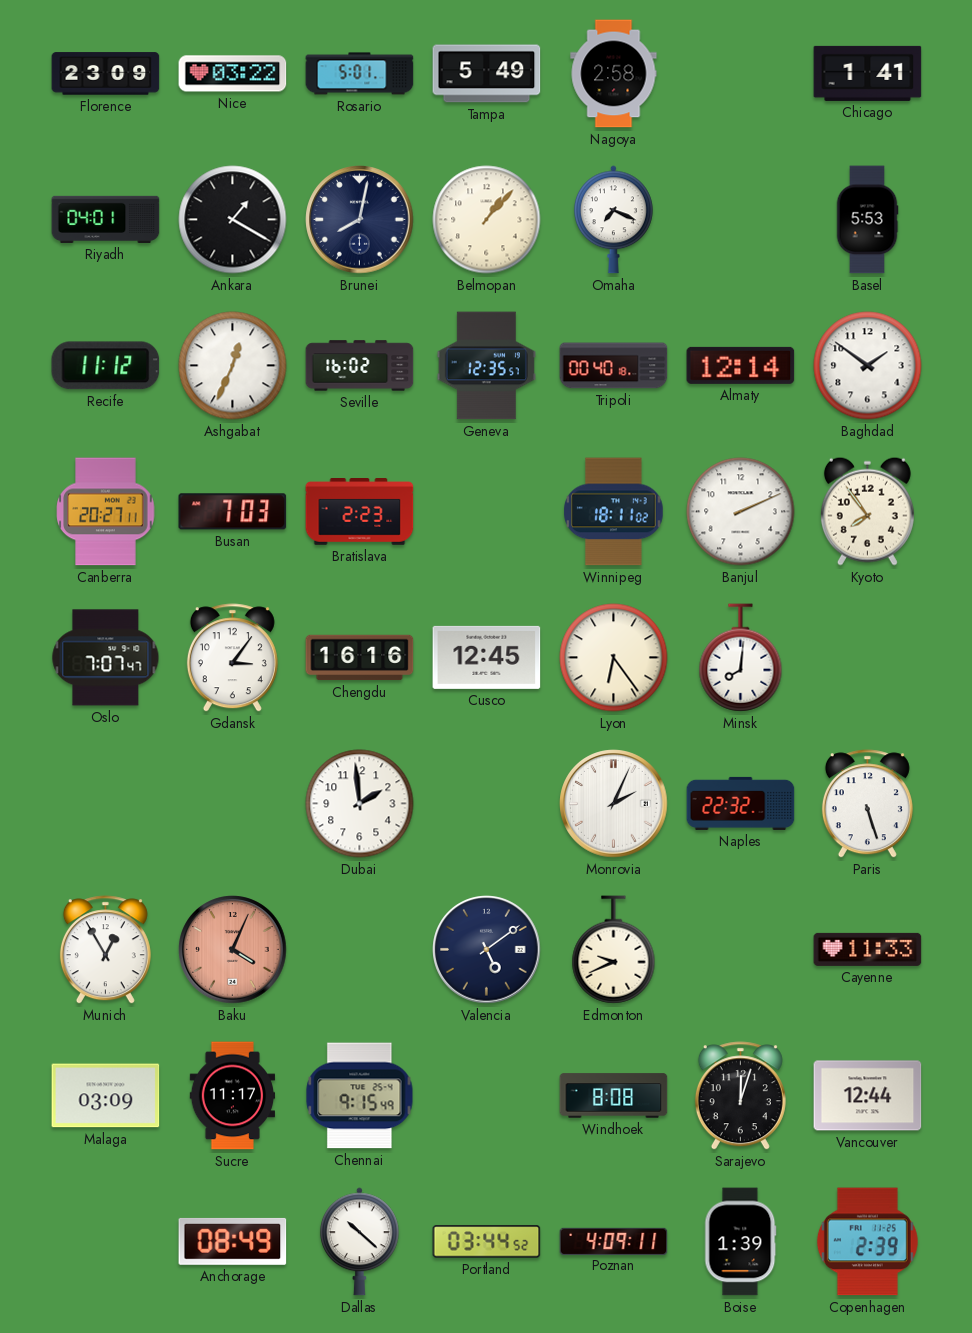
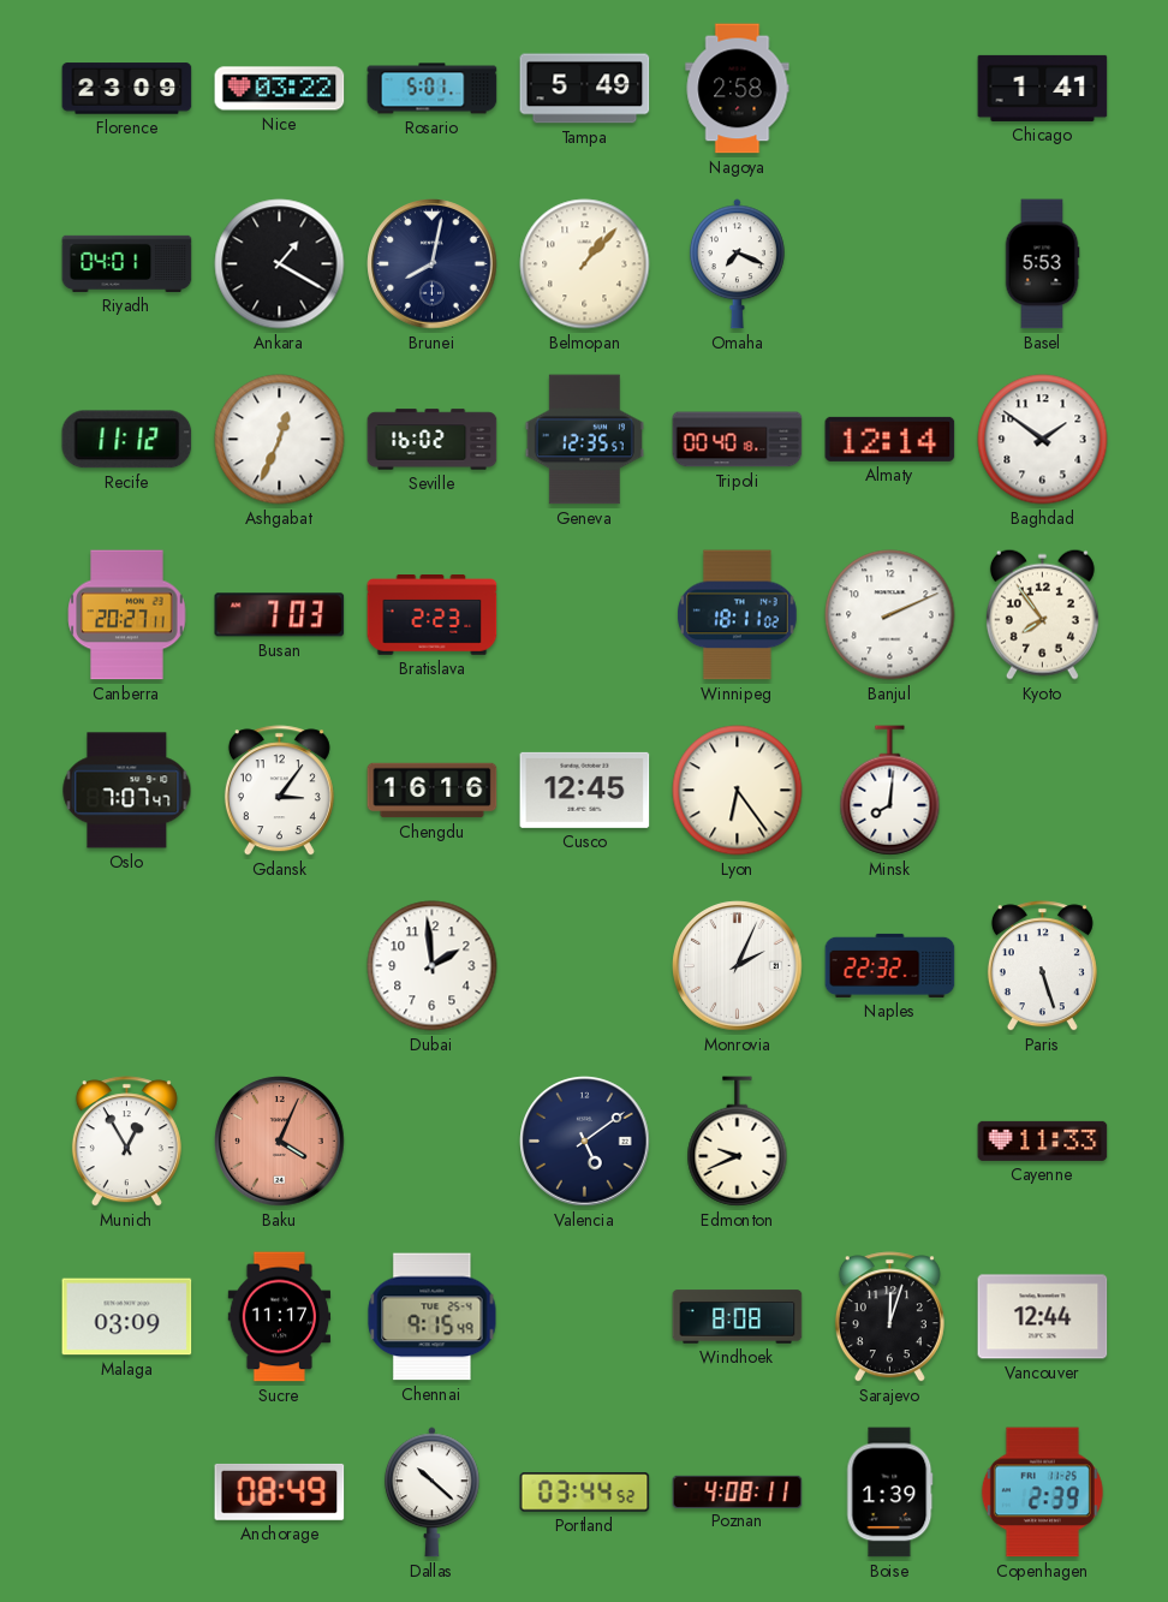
Poznan: 4:09 -> 4:08
